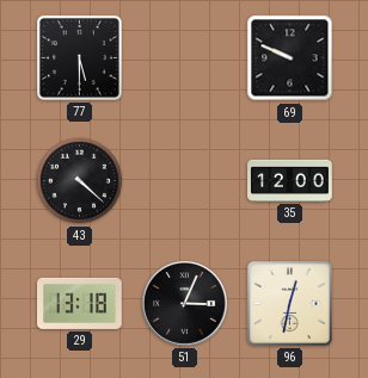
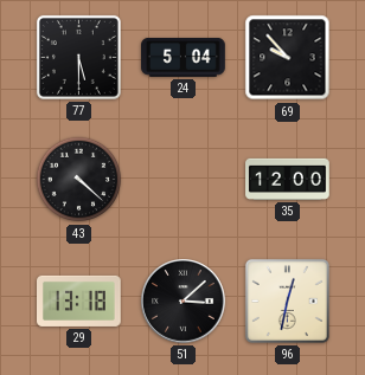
24: none -> 5:04
69: 9:49 -> 9:53
51: 3:04 -> 3:08
